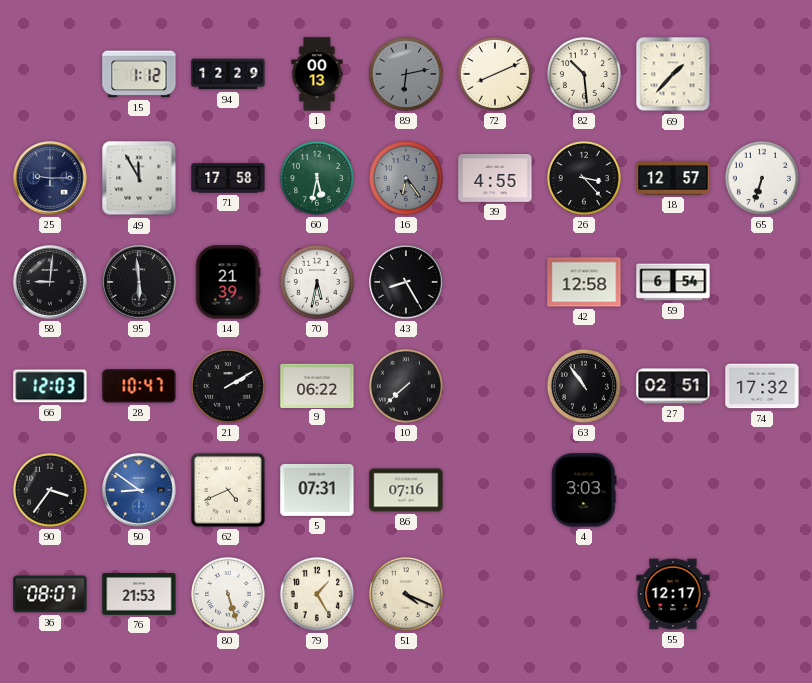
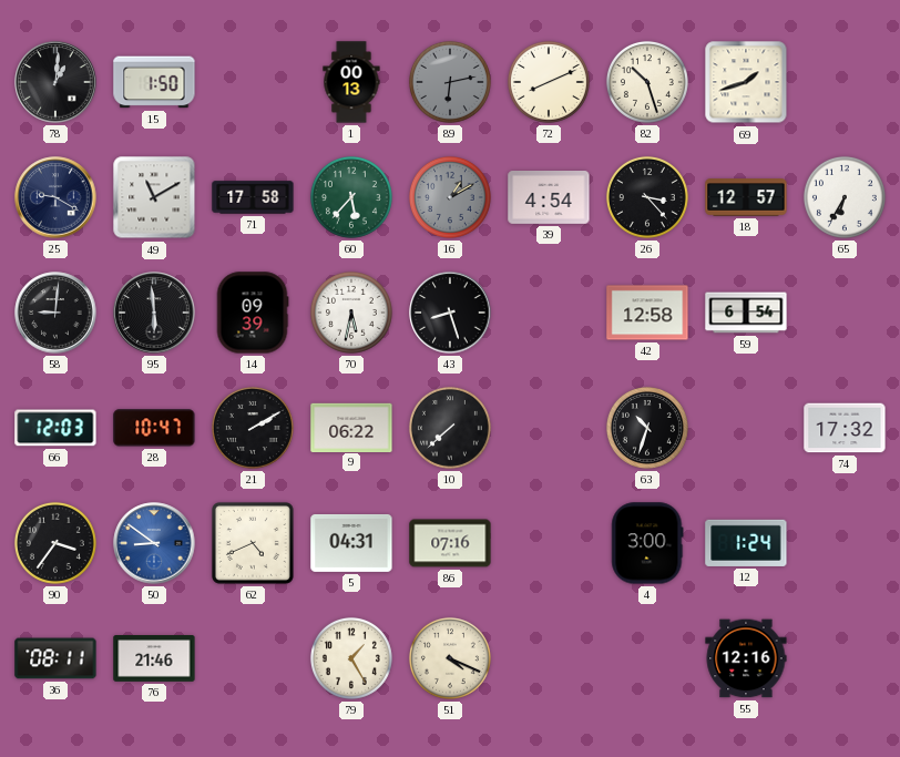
78: none -> 1:01
15: 1:12 -> 1:50
94: 12:29 -> none
82: 10:29 -> 10:27
69: 1:37 -> 1:42
25: 9:15 -> 9:20
49: 11:55 -> 11:10
60: 5:32 -> 5:37
16: 6:24 -> 1:10
39: 4:55 -> 4:54
65: 6:33 -> 6:35
14: 21:39 -> 09:39
43: 8:25 -> 8:27
63: 10:54 -> 10:33
27: 02:51 -> none
5: 07:31 -> 04:31
4: 3:03 -> 3:00
12: none -> 1:24
36: 08:07 -> 08:11
76: 21:53 -> 21:46
80: 5:27 -> none
55: 12:17 -> 12:16
